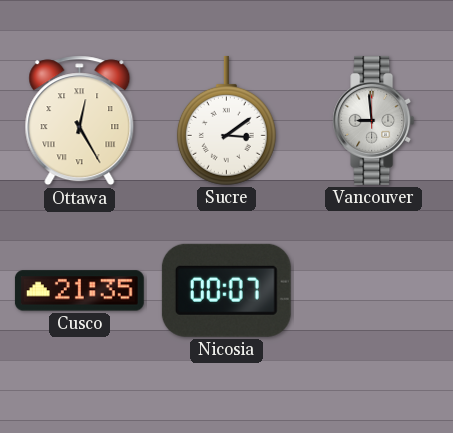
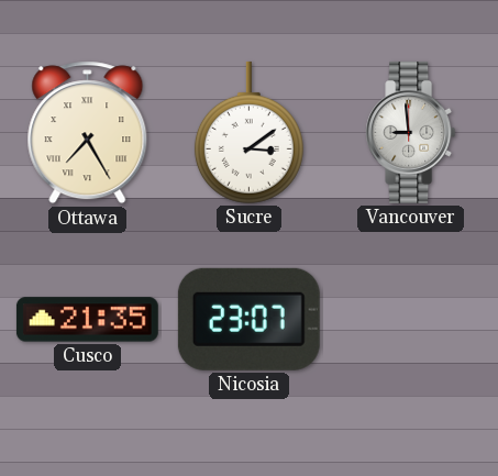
Ottawa: 12:25 -> 7:25
Nicosia: 00:07 -> 23:07
